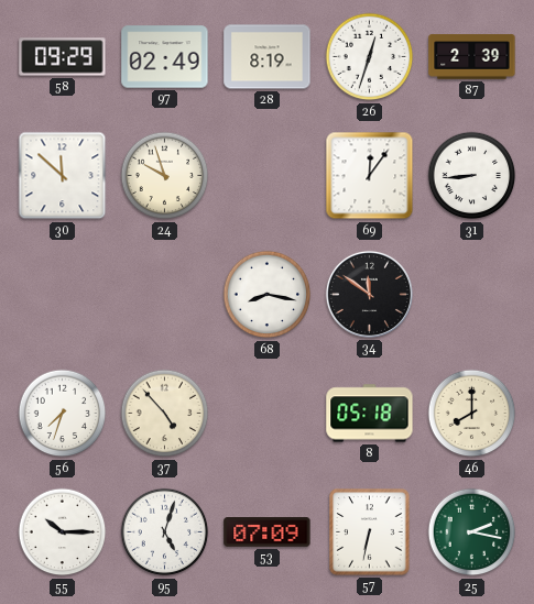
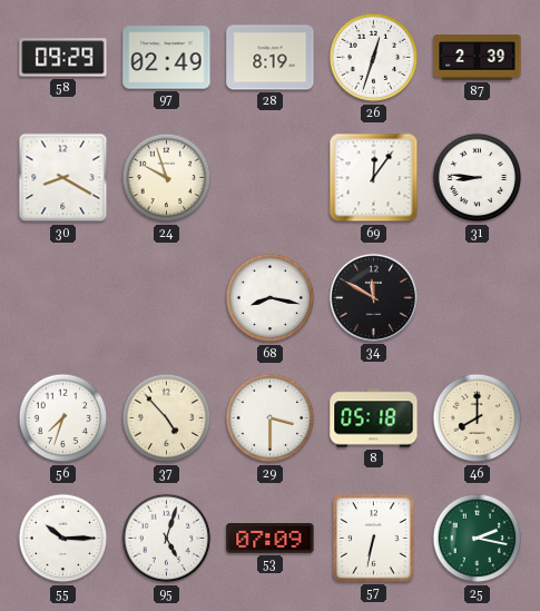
30: 11:52 -> 8:20
31: 8:44 -> 8:46
34: 11:51 -> 11:50
29: none -> 3:30
